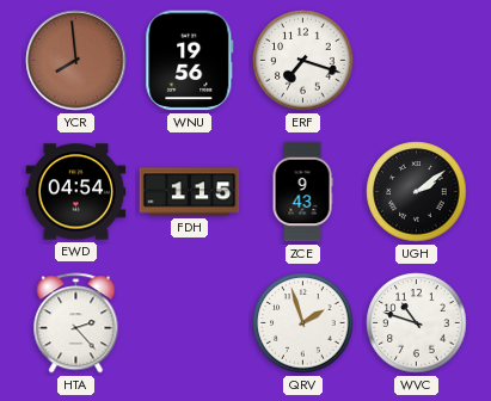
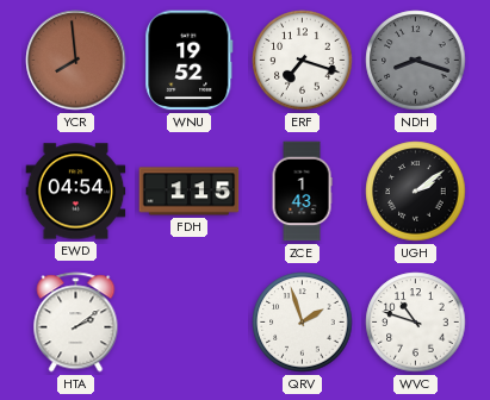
WNU: 19:56 -> 19:52
NDH: none -> 8:18
ZCE: 9:43 -> 1:43
HTA: 2:23 -> 2:09
